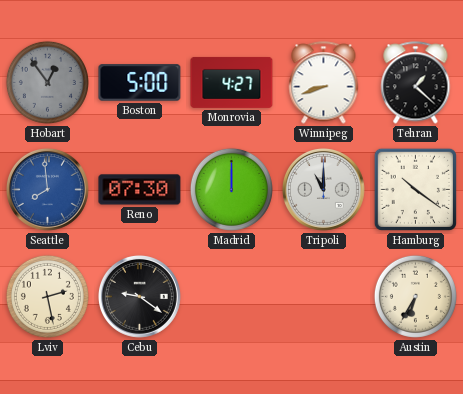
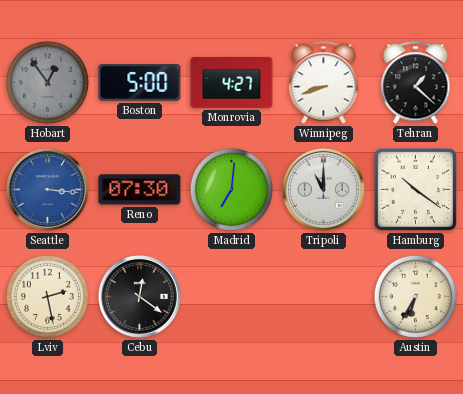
Seattle: 7:59 -> 3:16
Madrid: 12:00 -> 7:01
Cebu: 9:21 -> 12:21
